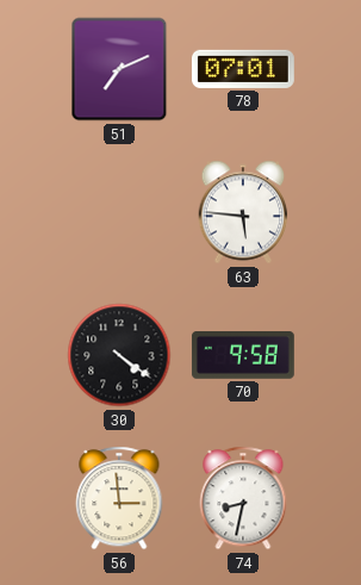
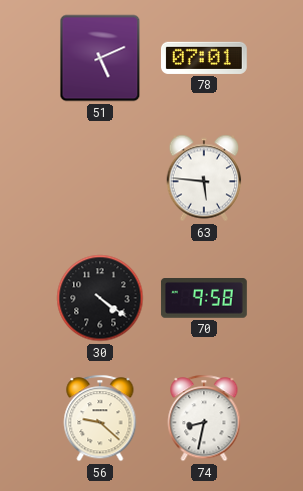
51: 7:11 -> 5:11
56: 2:59 -> 9:22
